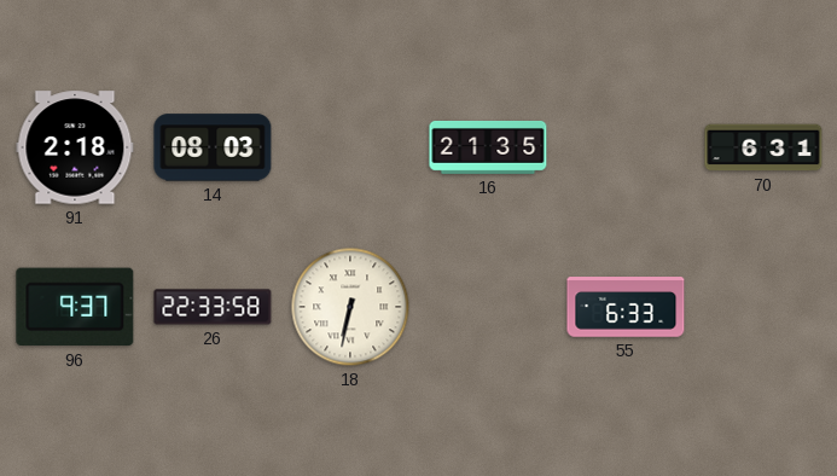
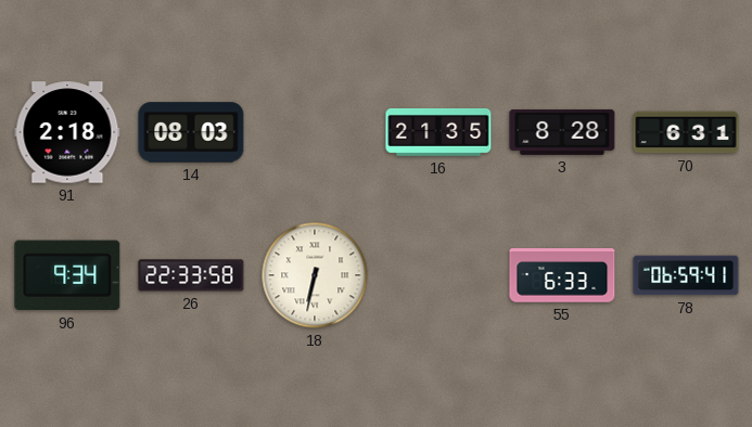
3: none -> 8:28
96: 9:37 -> 9:34
78: none -> 06:59
